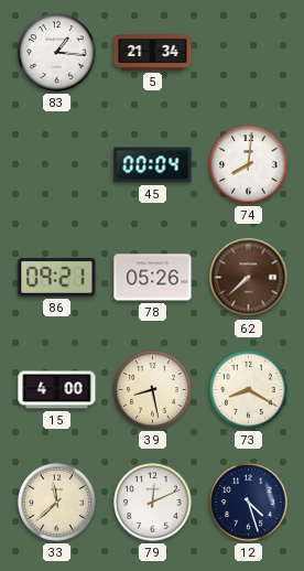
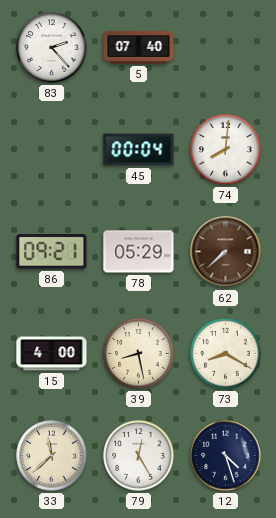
83: 1:16 -> 2:23
5: 21:34 -> 07:40
78: 05:26 -> 05:29
79: 12:11 -> 12:25
